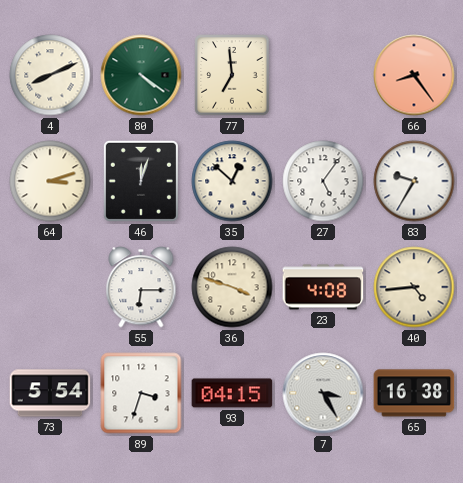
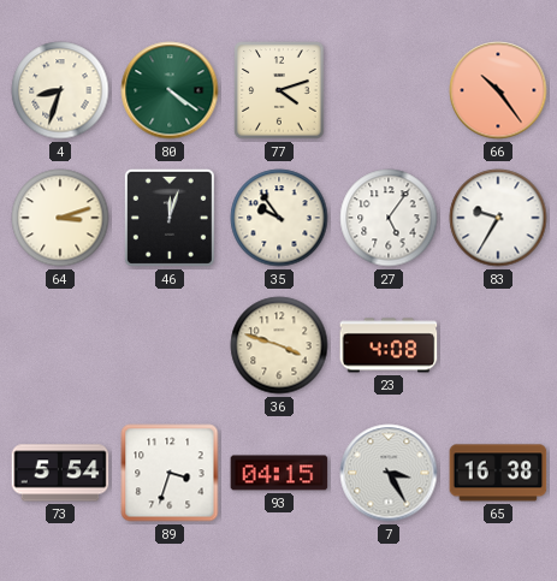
4: 8:11 -> 8:33
77: 6:59 -> 4:12
66: 8:24 -> 10:24
35: 12:52 -> 9:54
55: 6:15 -> none
40: 4:44 -> none
